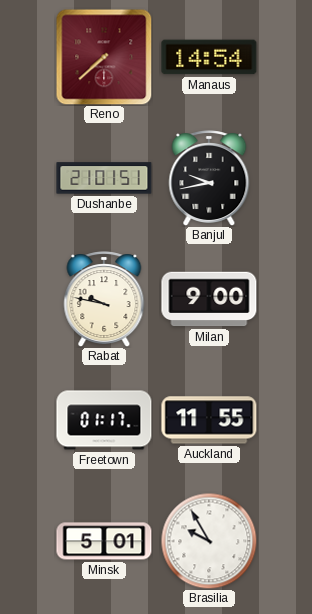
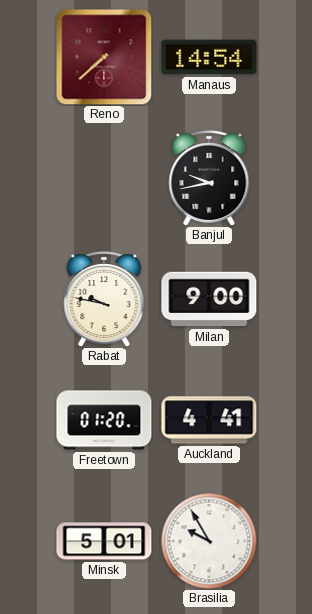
Dushanbe: 21:01 -> none
Freetown: 01:17 -> 01:20
Auckland: 11:55 -> 4:41
